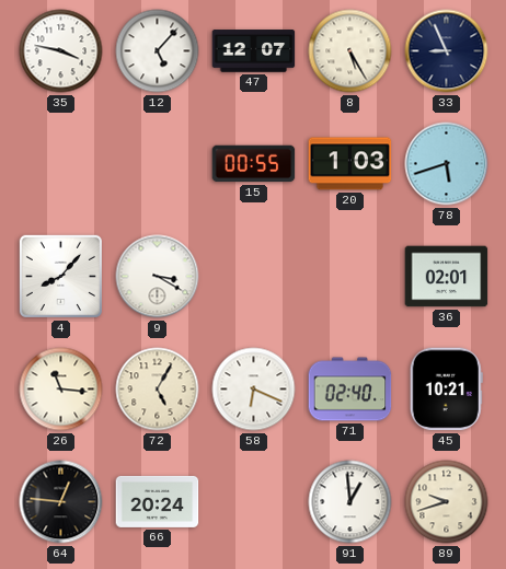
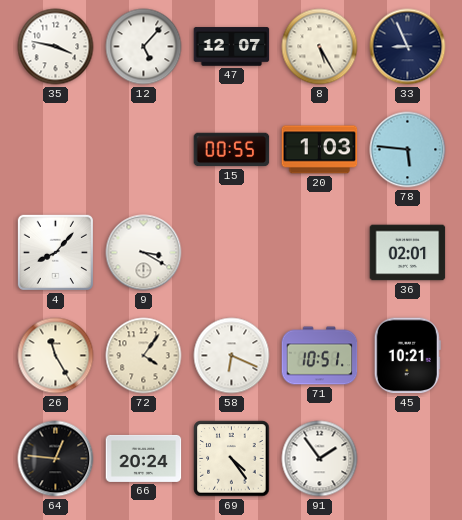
78: 5:42 -> 5:46
26: 11:16 -> 11:25
72: 5:05 -> 4:06
71: 02:40 -> 10:51
69: none -> 4:24
91: 12:59 -> 1:54
89: 9:42 -> none
